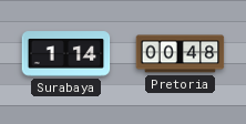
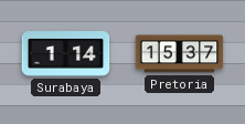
Pretoria: 00:48 -> 15:37
